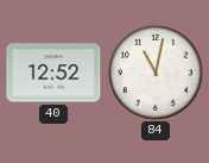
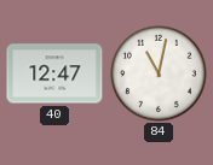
40: 12:52 -> 12:47
